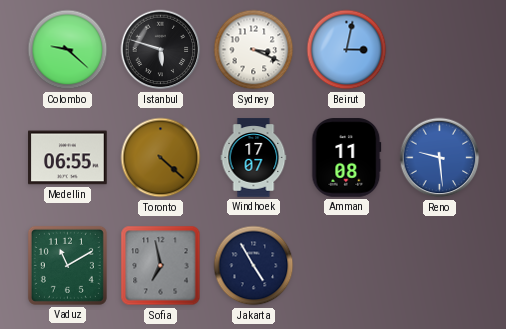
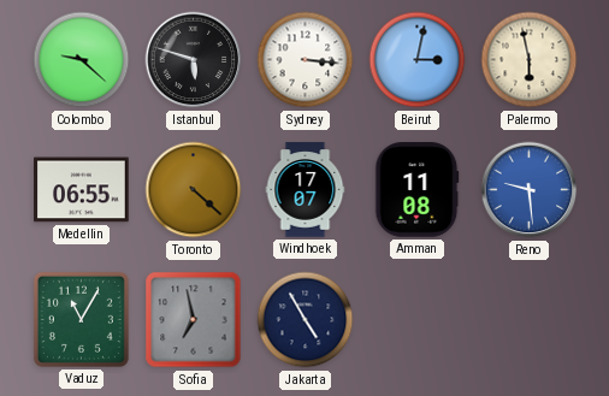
Sydney: 3:19 -> 3:16
Palermo: none -> 5:58
Vaduz: 11:10 -> 11:05
